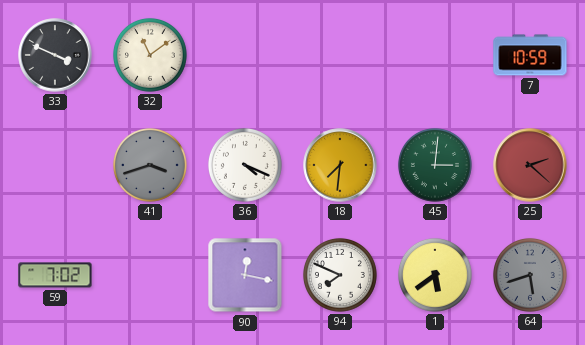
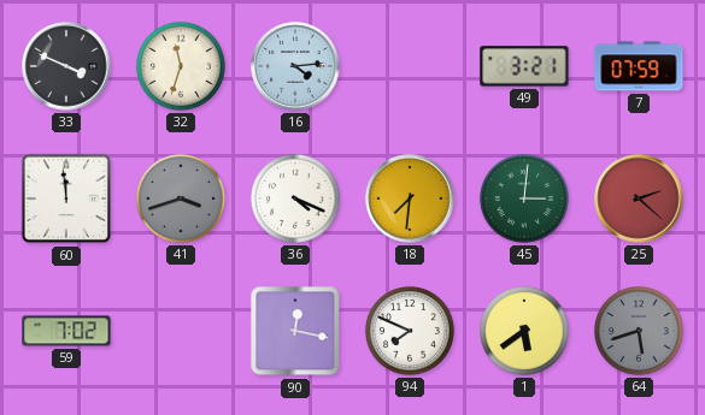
32: 11:09 -> 11:33
16: none -> 4:14
49: none -> 3:21
7: 10:59 -> 07:59
60: none -> 11:59
